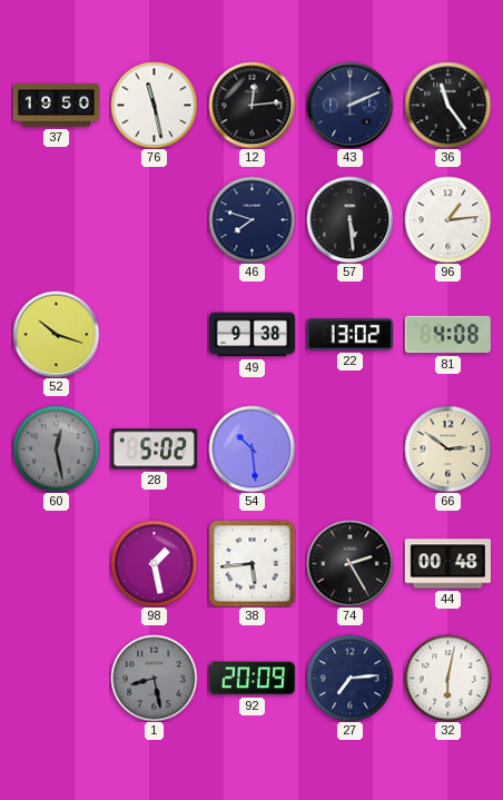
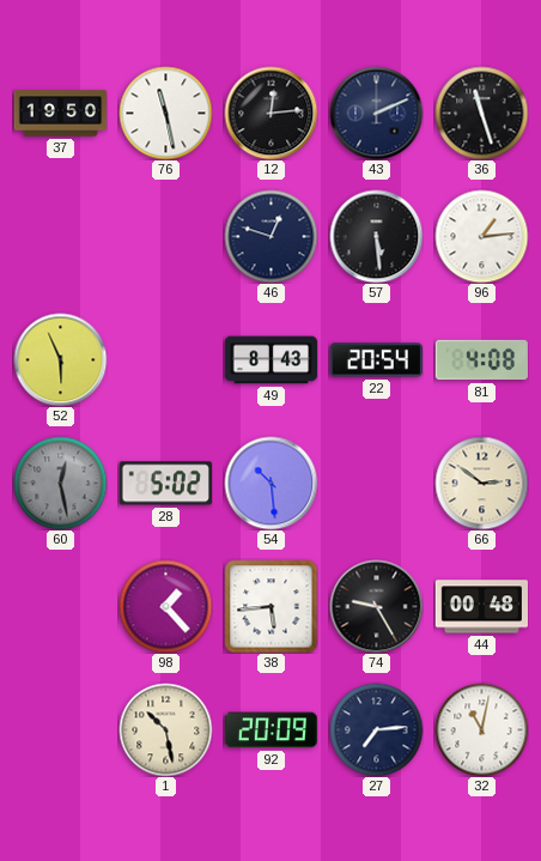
36: 11:24 -> 11:27
46: 7:48 -> 12:48
52: 10:18 -> 5:56
49: 9:38 -> 8:43
22: 13:02 -> 20:54
98: 1:28 -> 1:23
74: 2:25 -> 9:25
1: 8:28 -> 10:28
1 dial: grey -> cream
32: 6:02 -> 11:02
